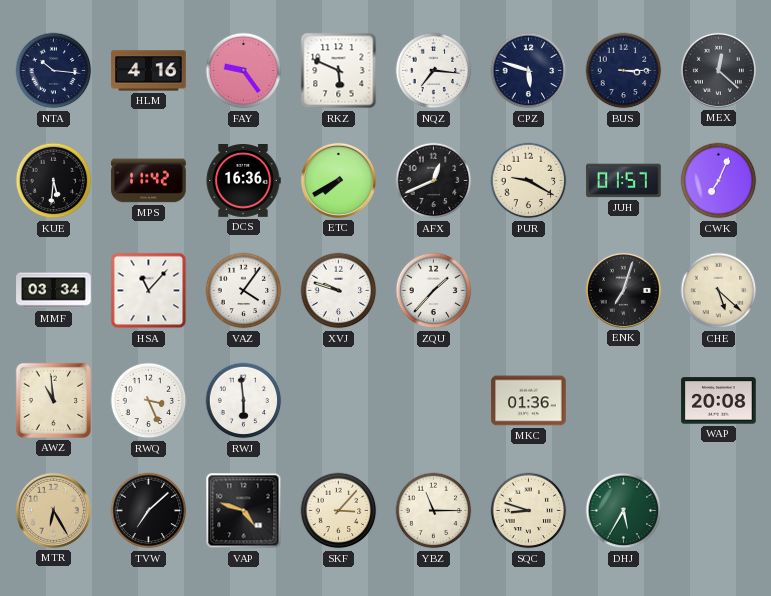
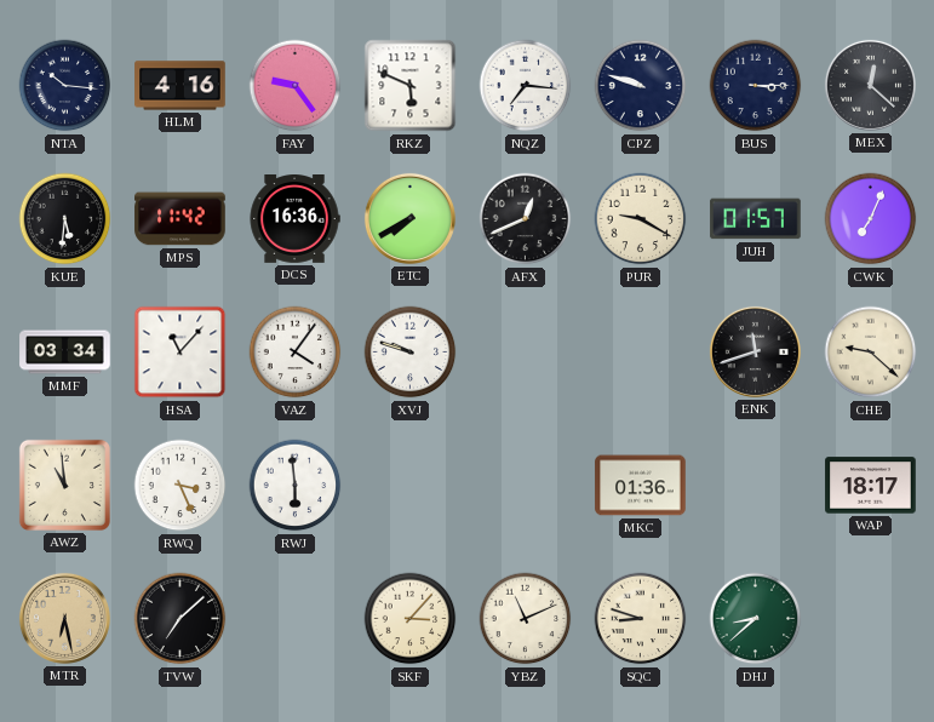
CPZ: 5:48 -> 9:48
ZQU: 1:37 -> none
ENK: 7:03 -> 11:42
CHE: 5:22 -> 9:22
WAP: 20:08 -> 18:17
MTR: 6:25 -> 6:28
VAP: 4:48 -> none
YBZ: 11:15 -> 11:11
DHJ: 5:35 -> 8:38
